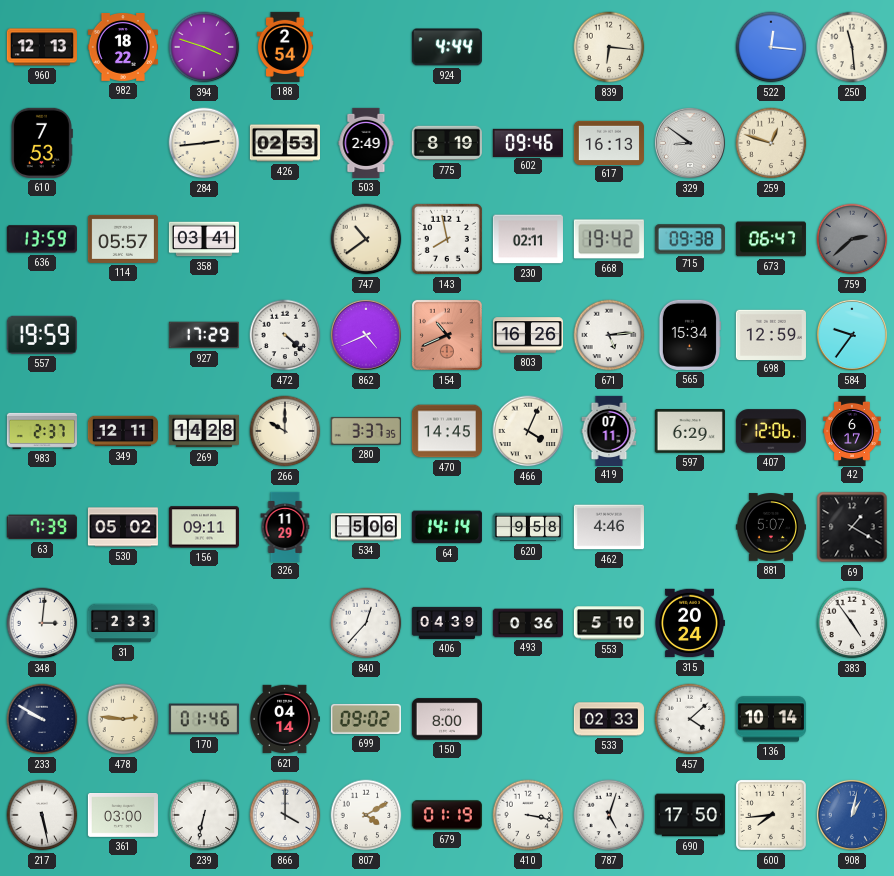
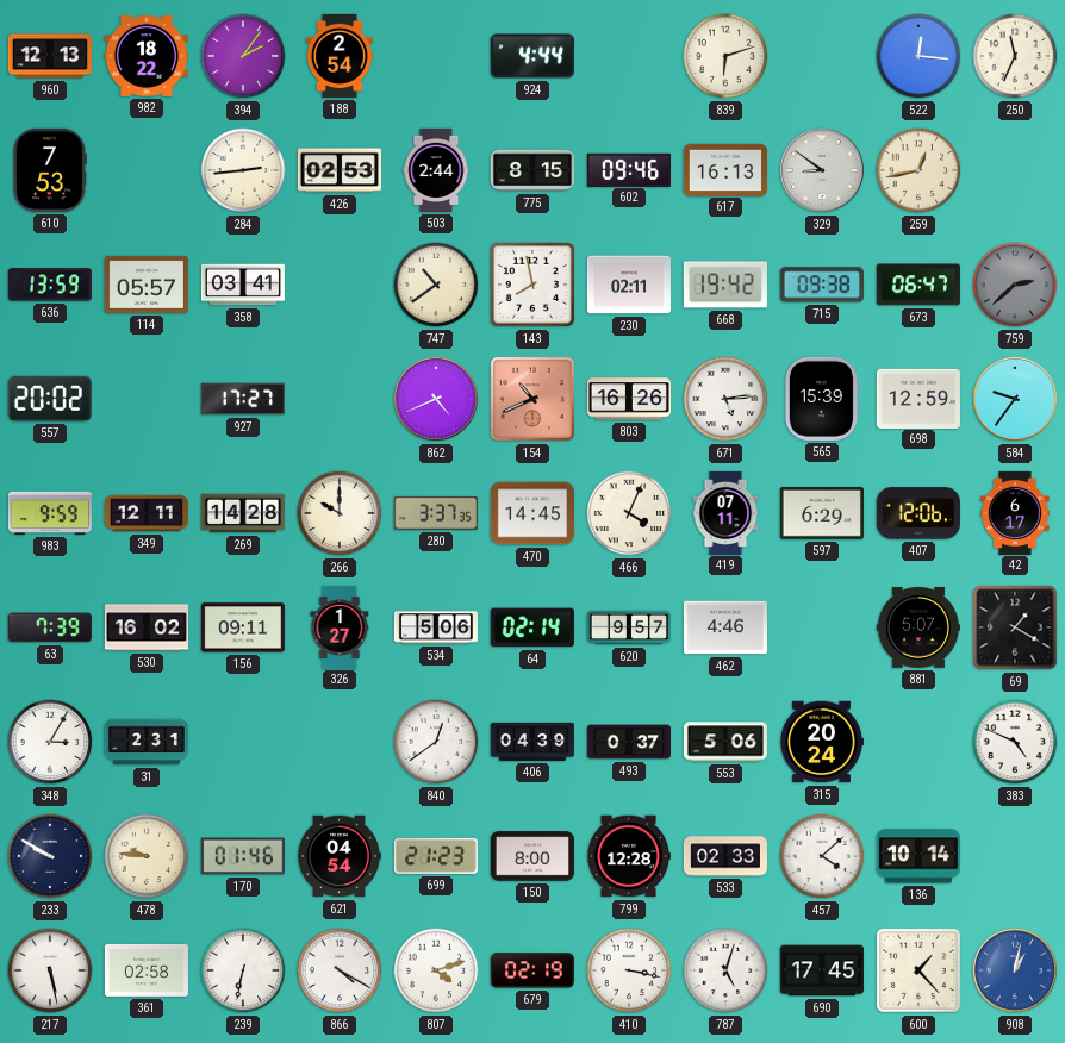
394: 3:48 -> 2:06
839: 6:16 -> 6:12
250: 11:29 -> 11:34
503: 2:49 -> 2:44
775: 8:19 -> 8:15
259: 12:48 -> 12:43
557: 19:59 -> 20:02
927: 17:29 -> 17:27
472: 4:22 -> none
565: 15:34 -> 15:39
983: 2:37 -> 9:59
530: 05:02 -> 16:02
326: 11:29 -> 1:27
64: 14:14 -> 02:14
620: 9:58 -> 9:57
348: 3:01 -> 3:05
31: 2:33 -> 2:31
840: 12:37 -> 12:39
493: 0:36 -> 0:37
553: 5:10 -> 5:06
383: 4:54 -> 4:49
478: 2:46 -> 9:46
621: 04:14 -> 04:54
699: 09:02 -> 21:23
799: none -> 12:28
361: 03:00 -> 02:58
866: 4:00 -> 4:20
807: 4:10 -> 4:12
679: 01:19 -> 02:19
690: 17:50 -> 17:45
600: 7:44 -> 1:23
